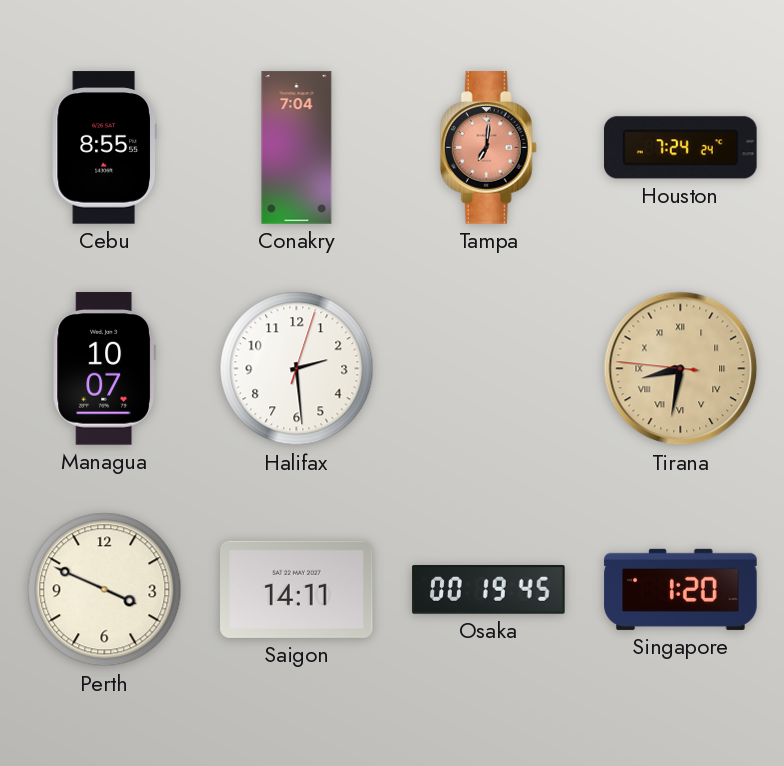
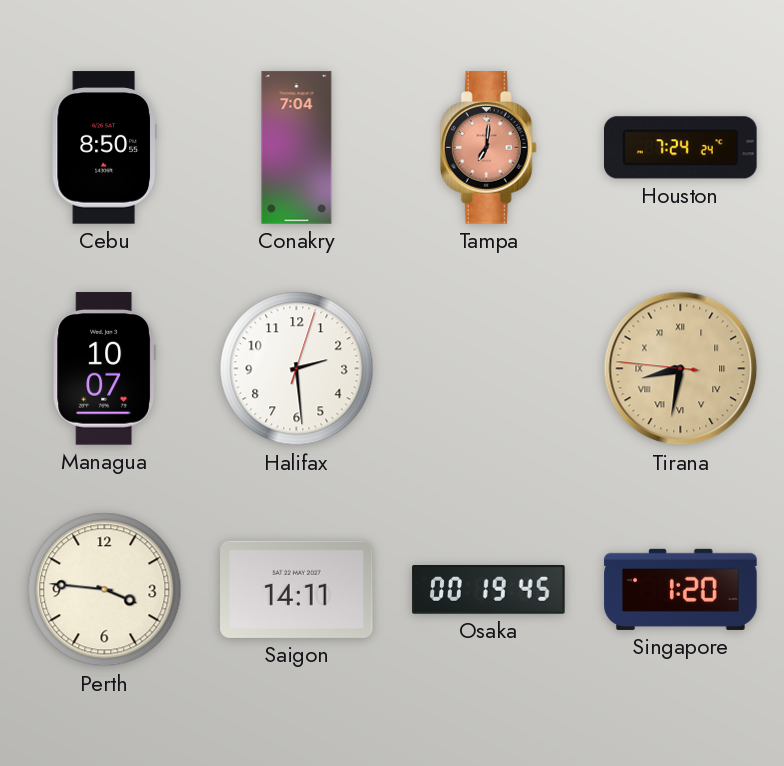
Cebu: 8:55 -> 8:50
Perth: 3:49 -> 3:46
